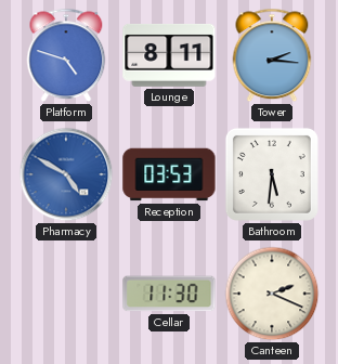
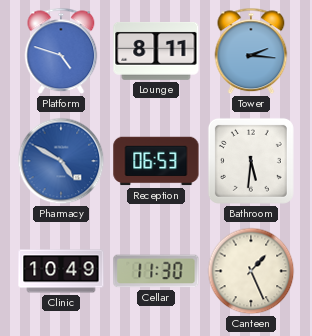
Reception: 03:53 -> 06:53
Clinic: none -> 10:49
Canteen: 2:19 -> 1:26
